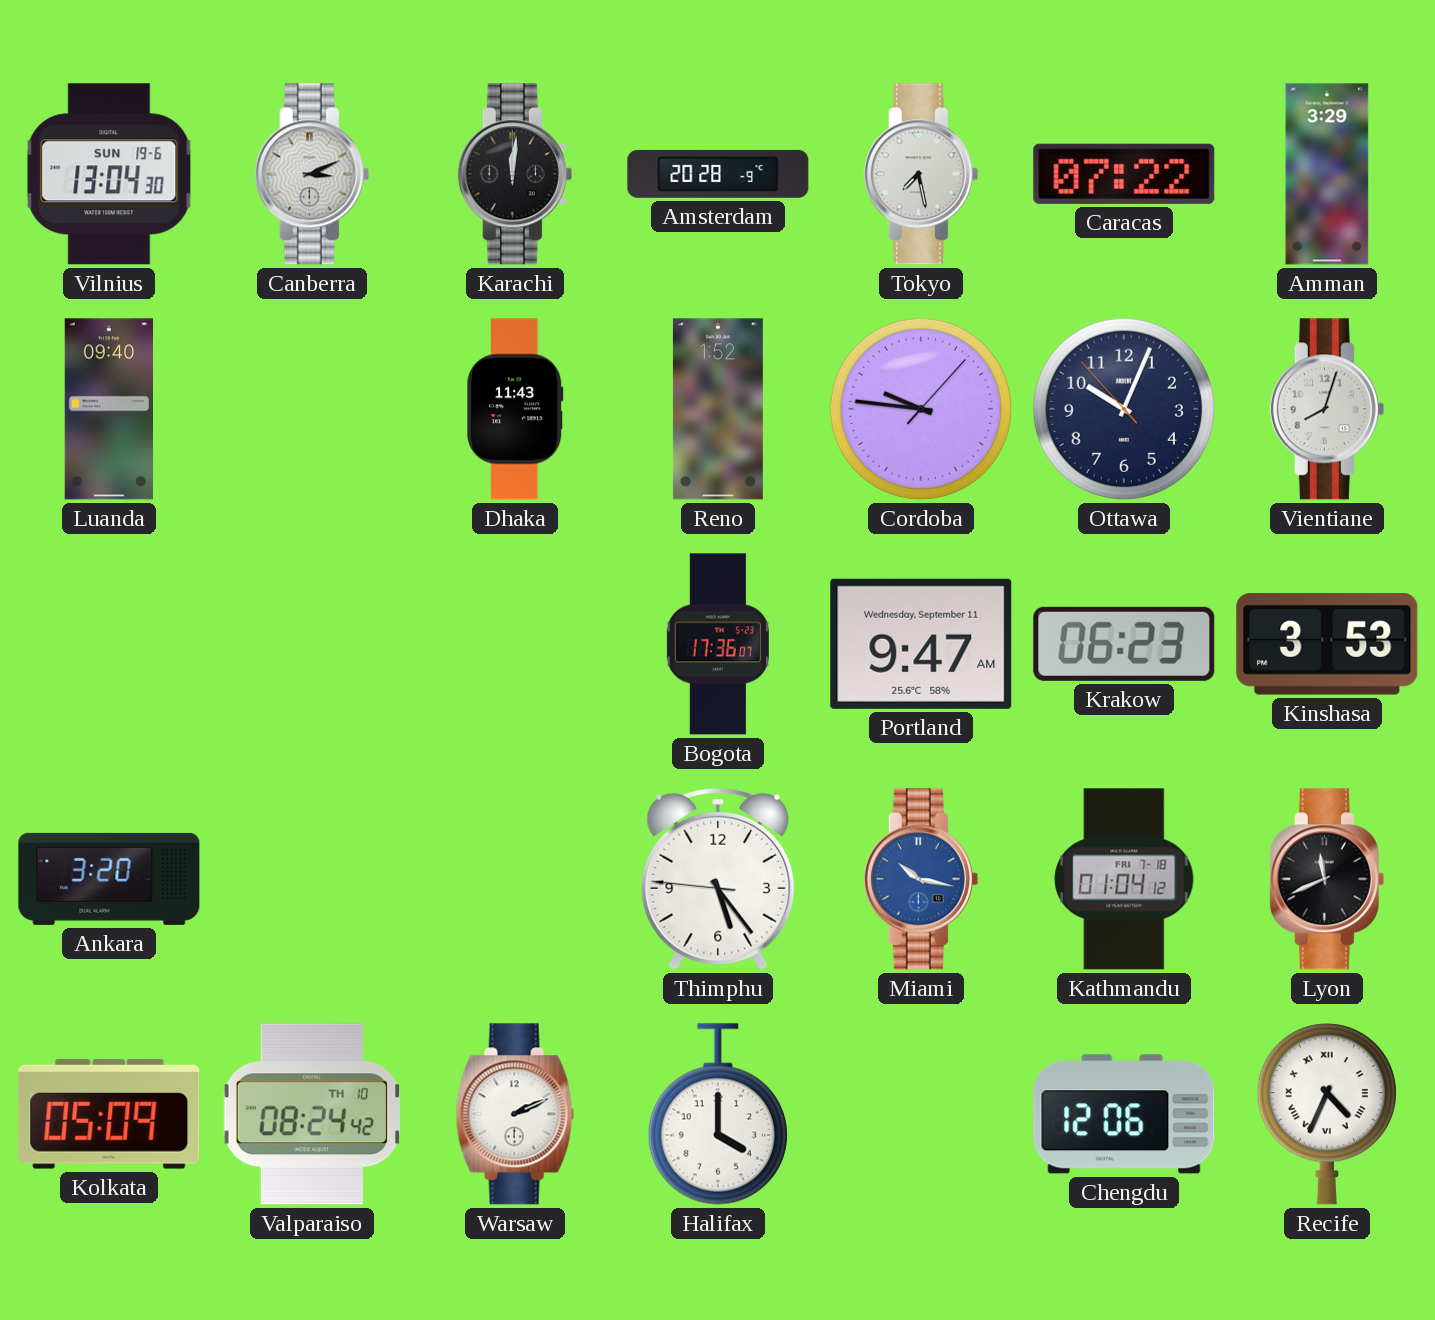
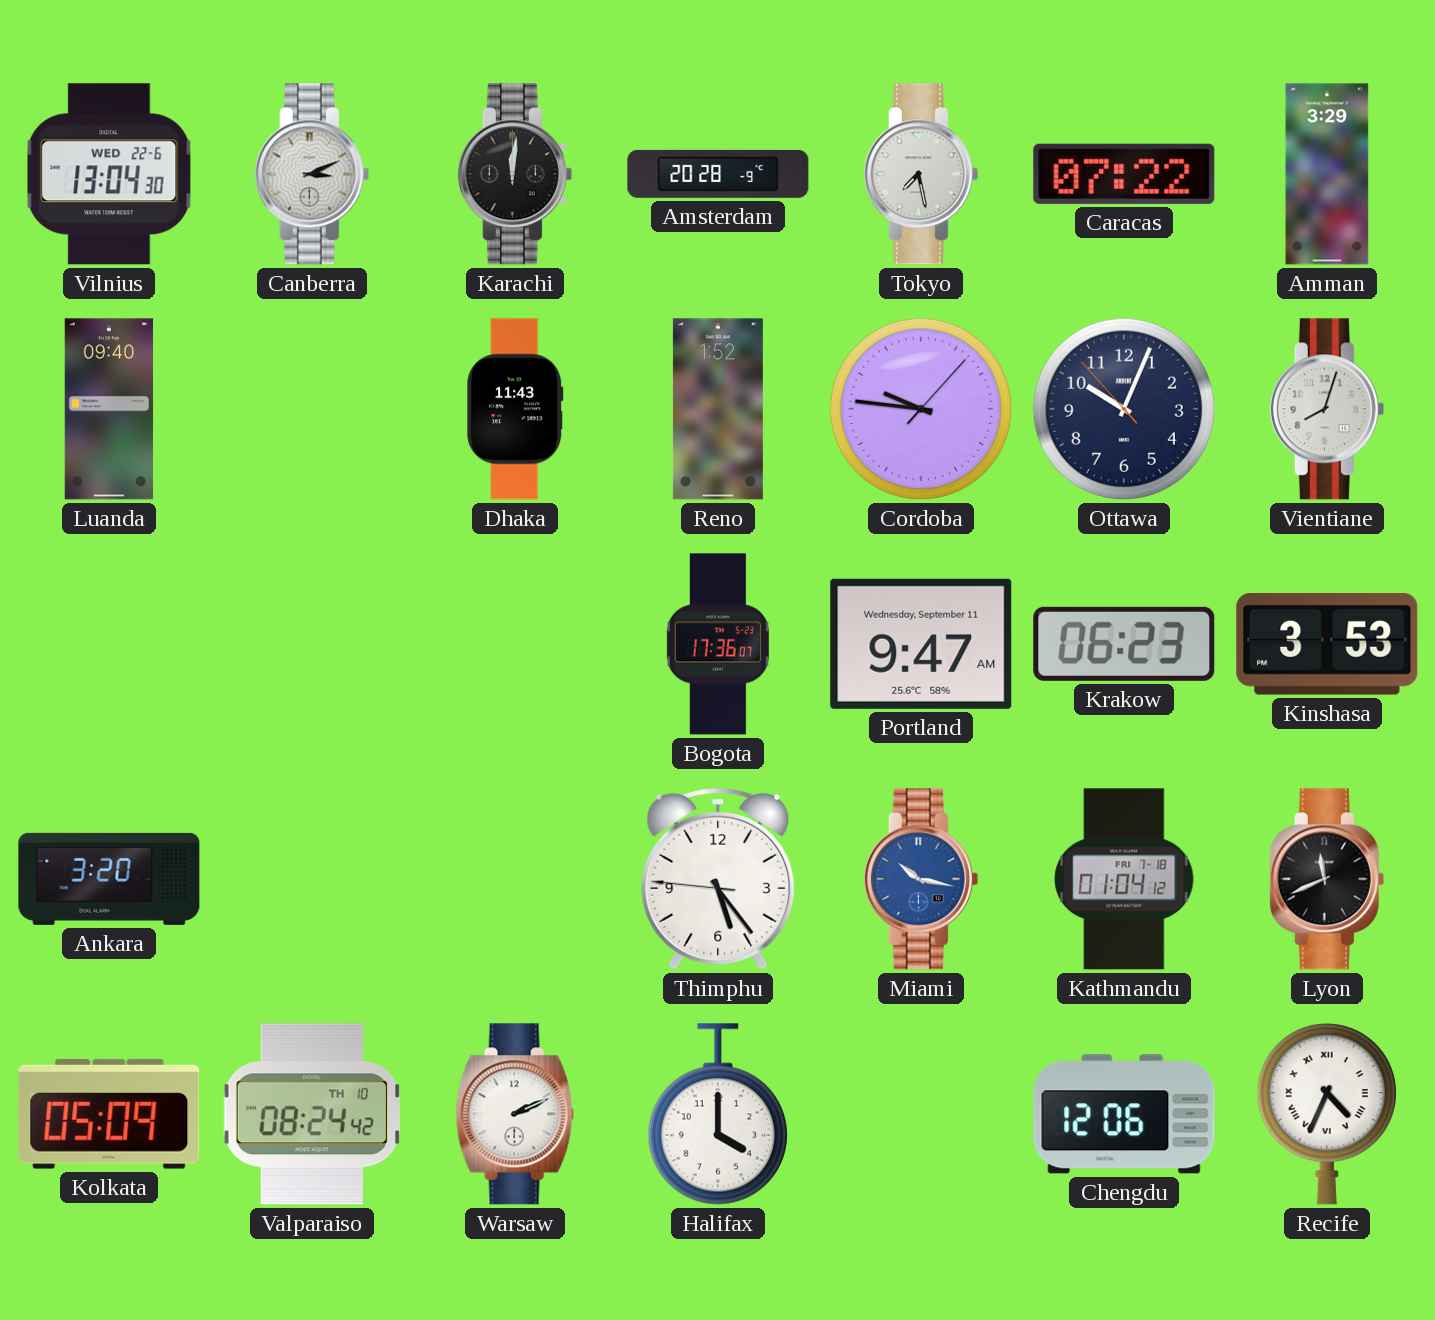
Vilnius date: SUN 19-6 -> WED 22-6
